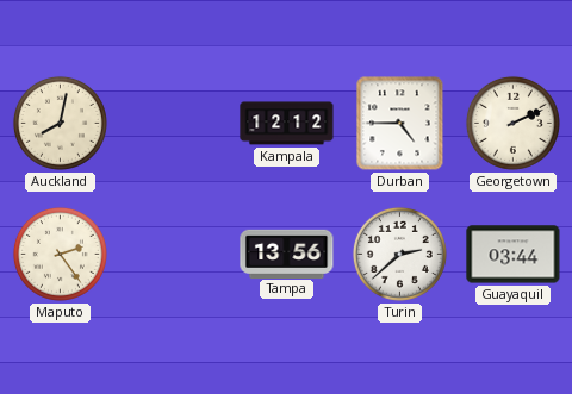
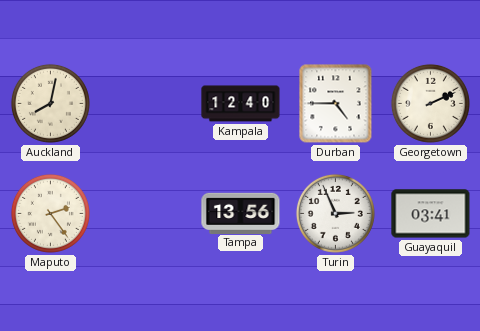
Kampala: 12:12 -> 12:40
Turin: 2:38 -> 2:56
Guayaquil: 03:44 -> 03:41
